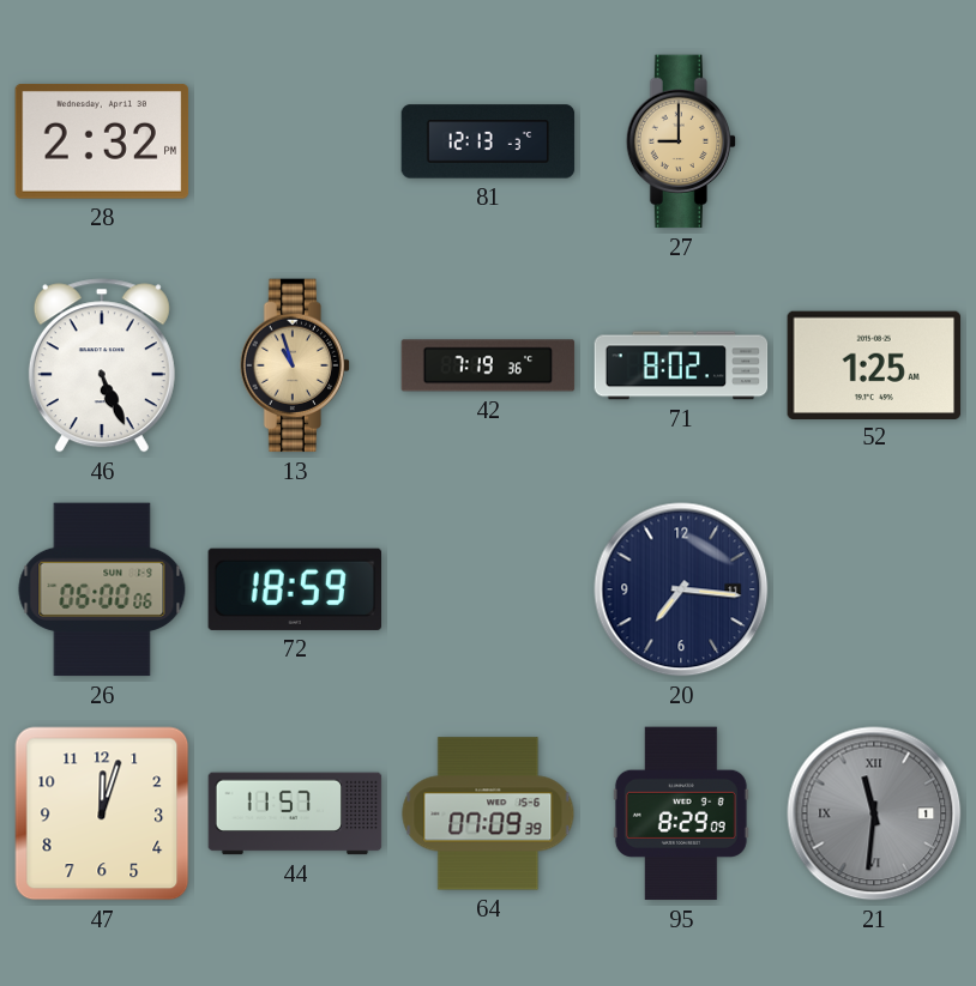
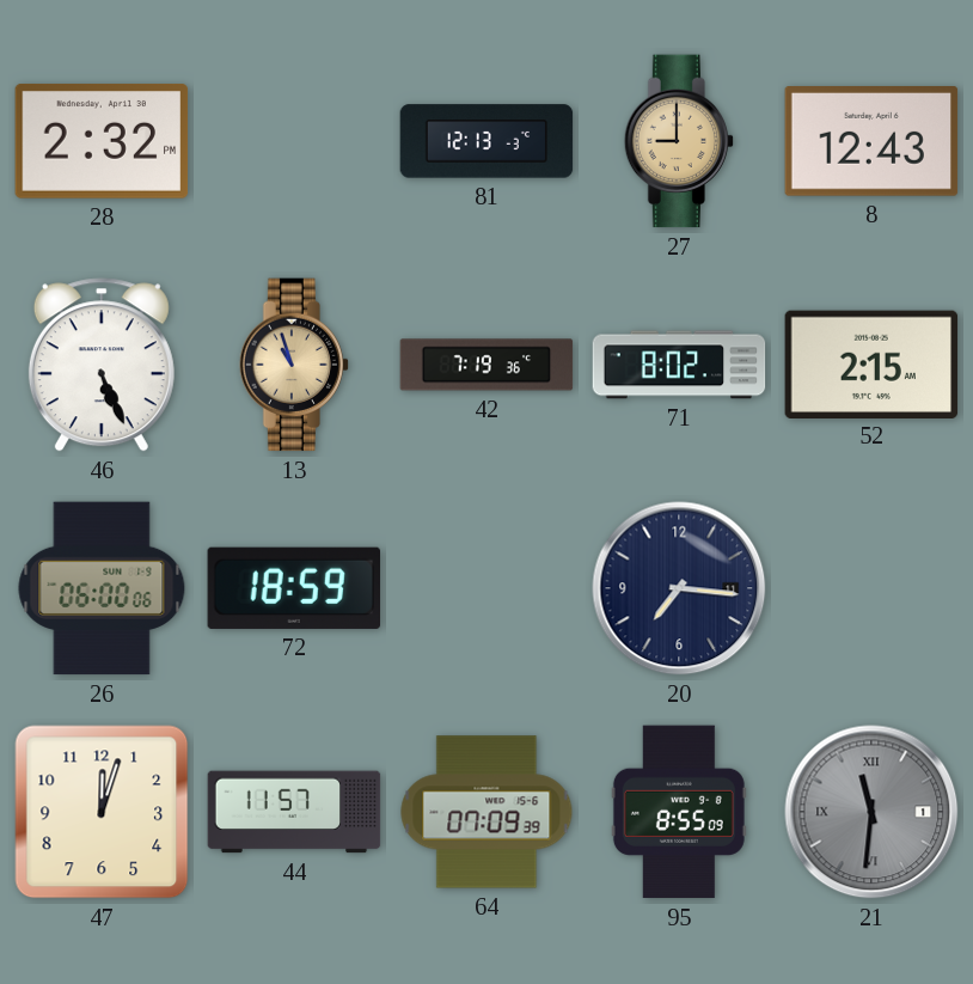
8: none -> 12:43
52: 1:25 -> 2:15
95: 8:29 -> 8:55
